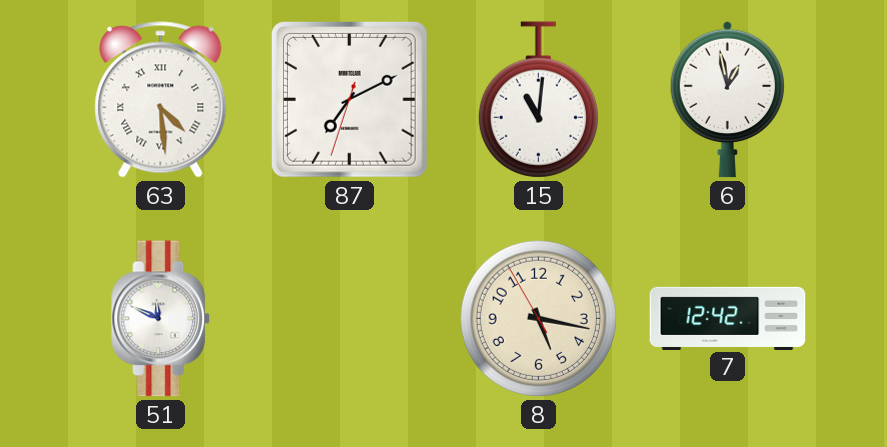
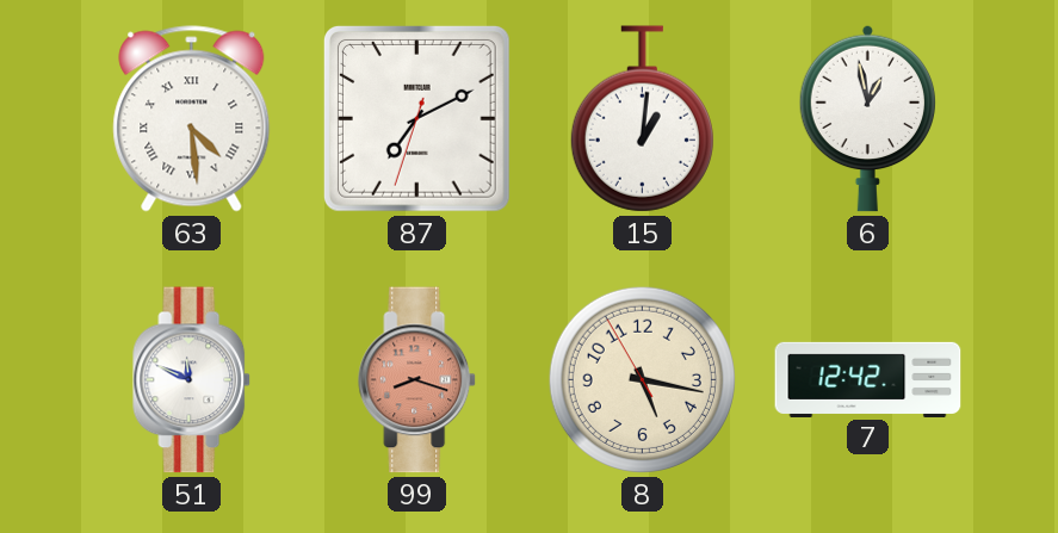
15: 11:01 -> 1:01
99: none -> 8:18
